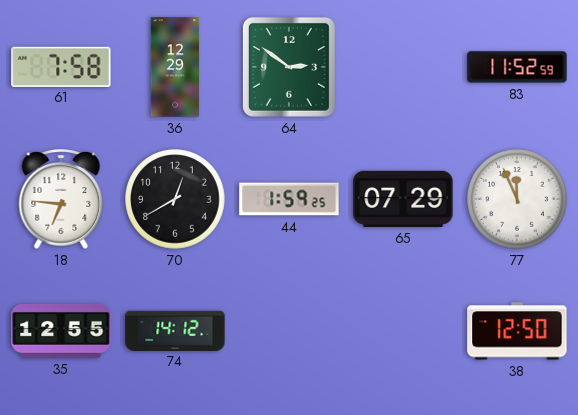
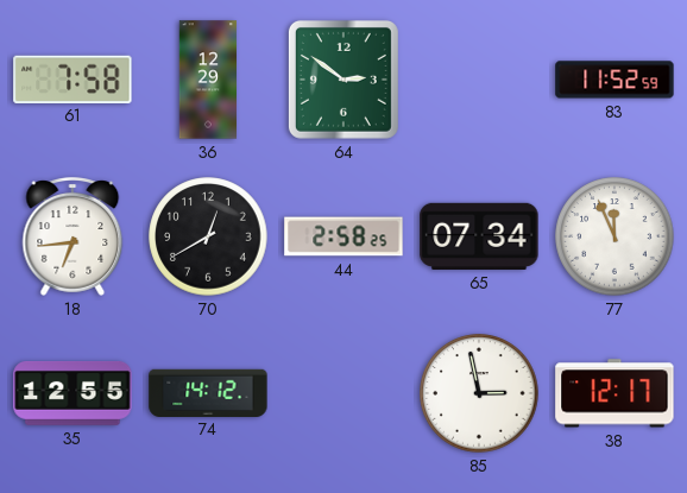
18: 6:46 -> 6:44
44: 1:59 -> 2:58
65: 07:29 -> 07:34
85: none -> 2:58
38: 12:50 -> 12:17
